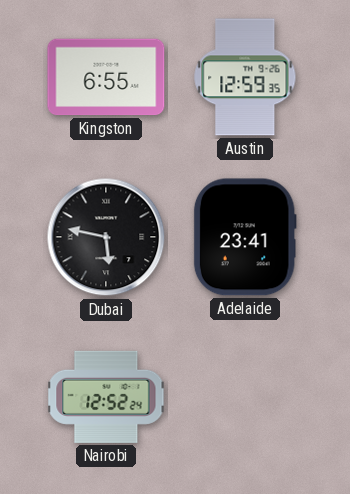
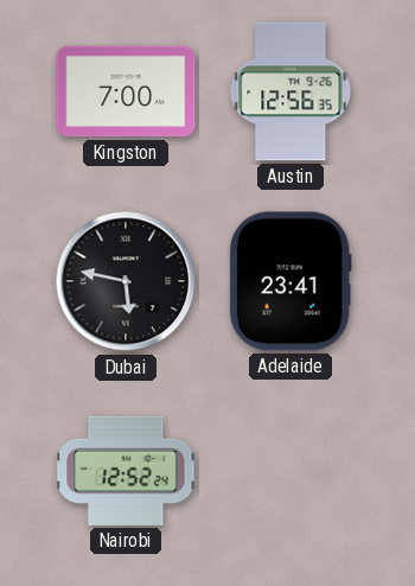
Kingston: 6:55 -> 7:00
Austin: 12:59 -> 12:56
